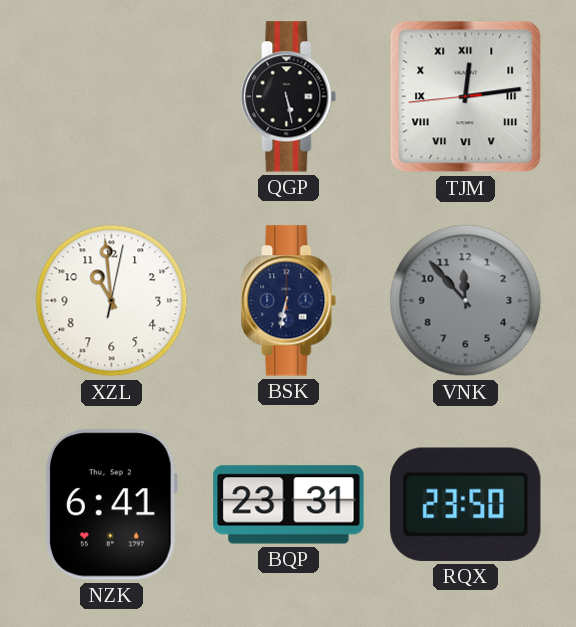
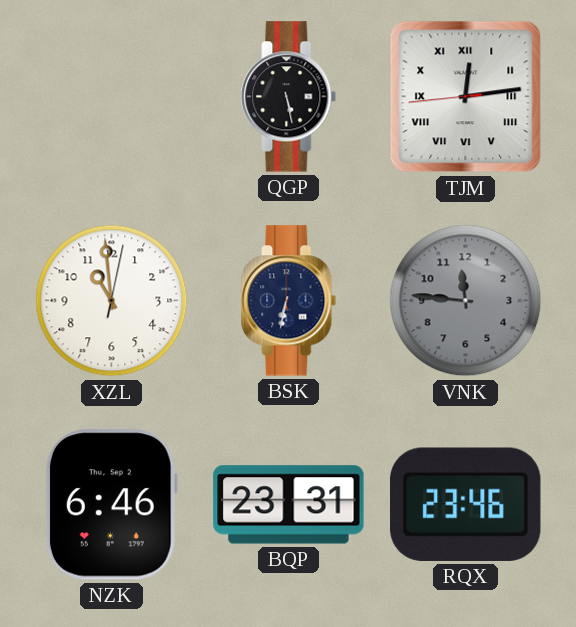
VNK: 11:53 -> 11:46
NZK: 6:41 -> 6:46
RQX: 23:50 -> 23:46
